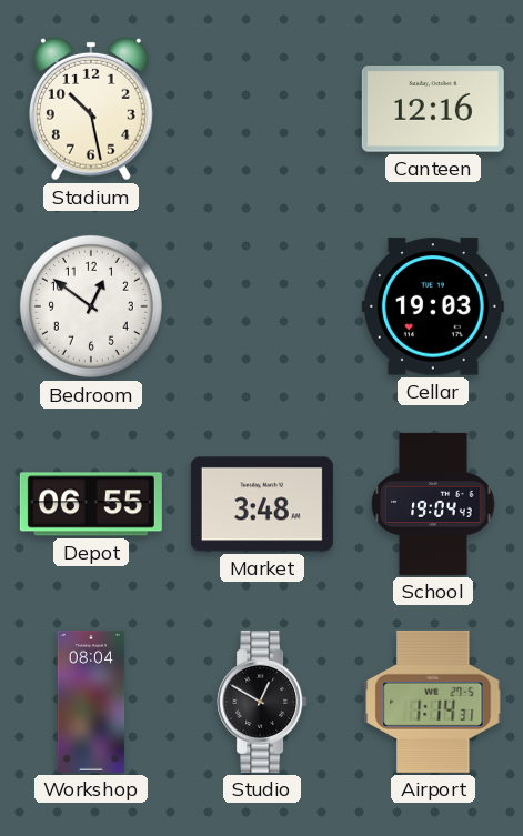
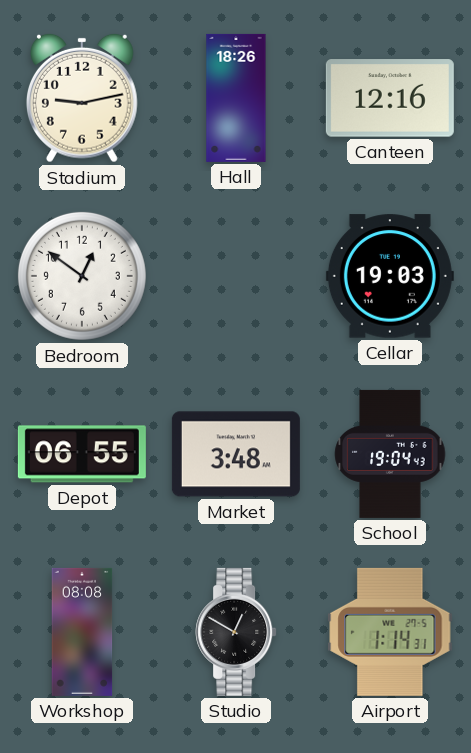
Stadium: 10:28 -> 9:13
Hall: none -> 18:26
Workshop: 08:04 -> 08:08
